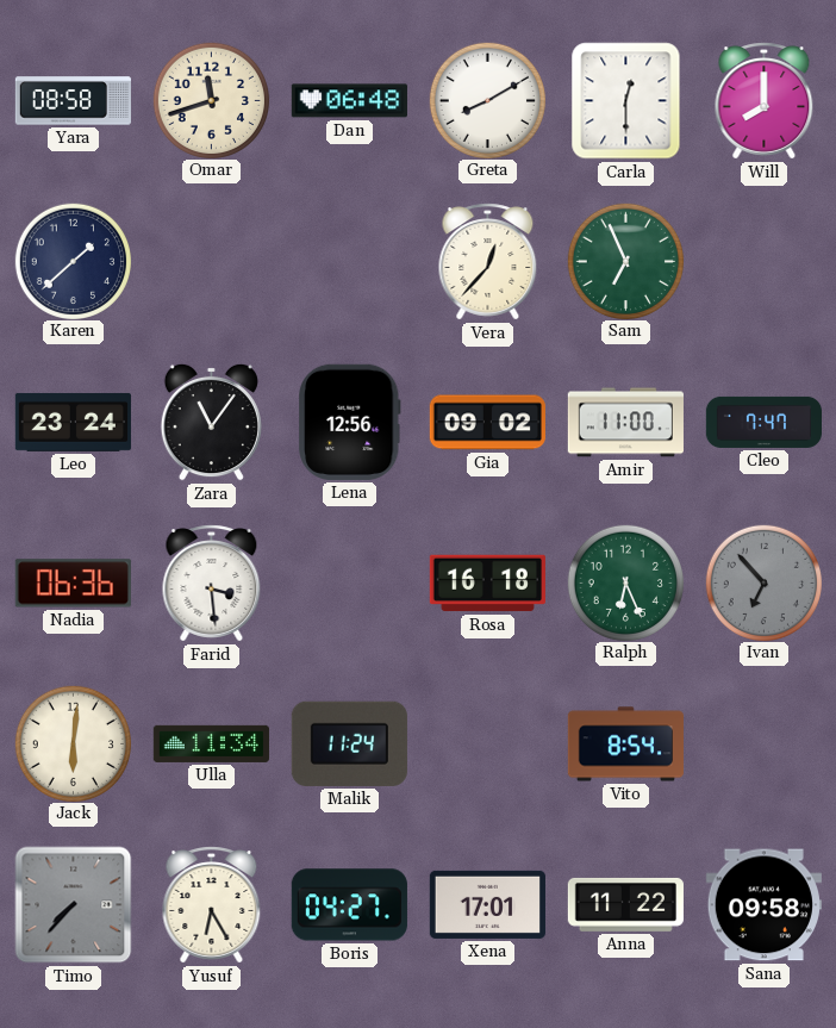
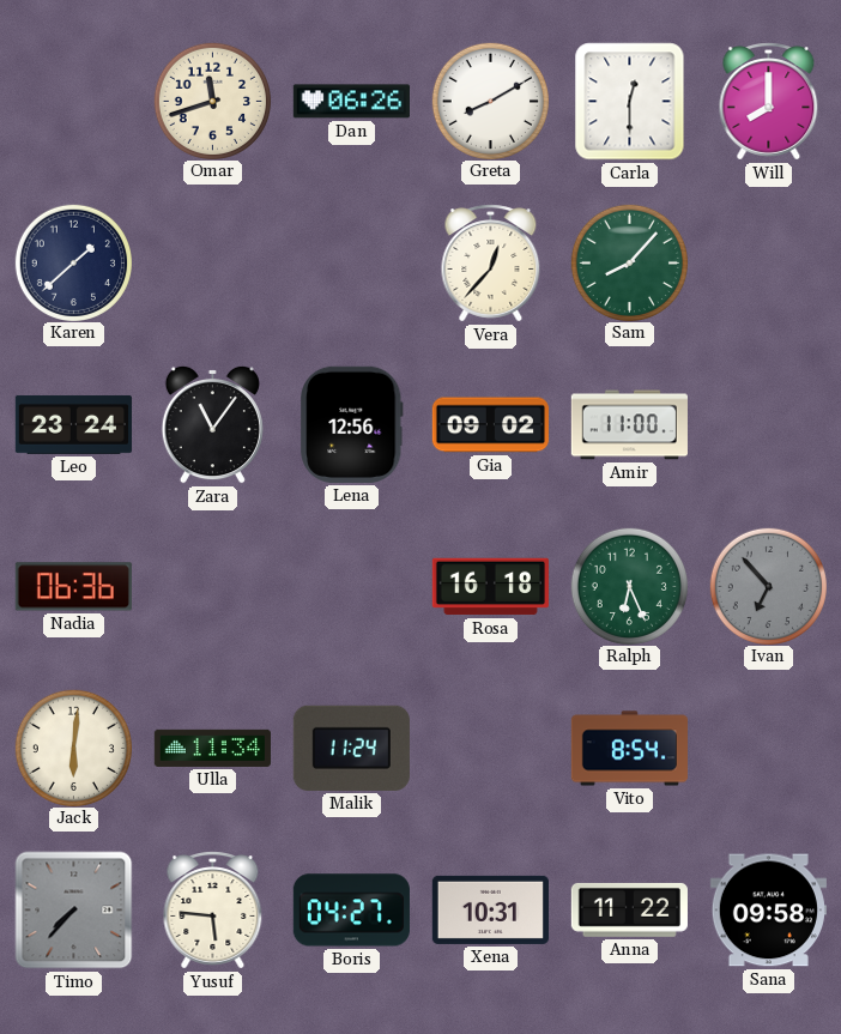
Yara: 08:58 -> none
Dan: 06:48 -> 06:26
Sam: 6:56 -> 8:07
Cleo: 7:47 -> none
Farid: 3:29 -> none
Yusuf: 6:25 -> 5:46
Xena: 17:01 -> 10:31
